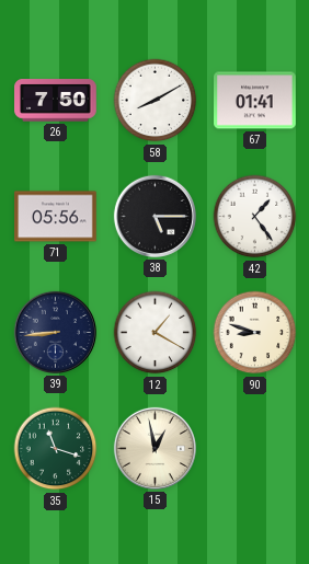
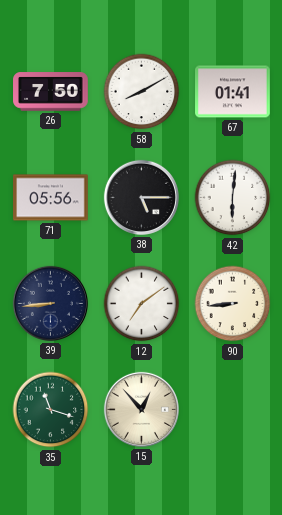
42: 1:24 -> 6:01
12: 1:20 -> 7:09
90: 8:48 -> 8:44
15: 12:58 -> 12:53
